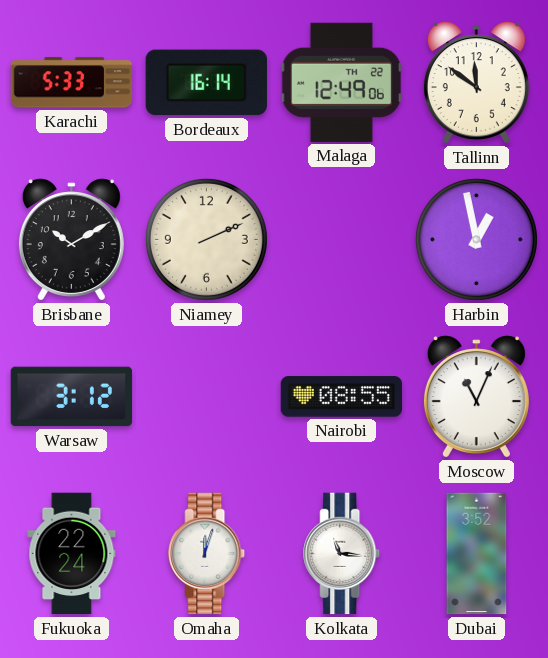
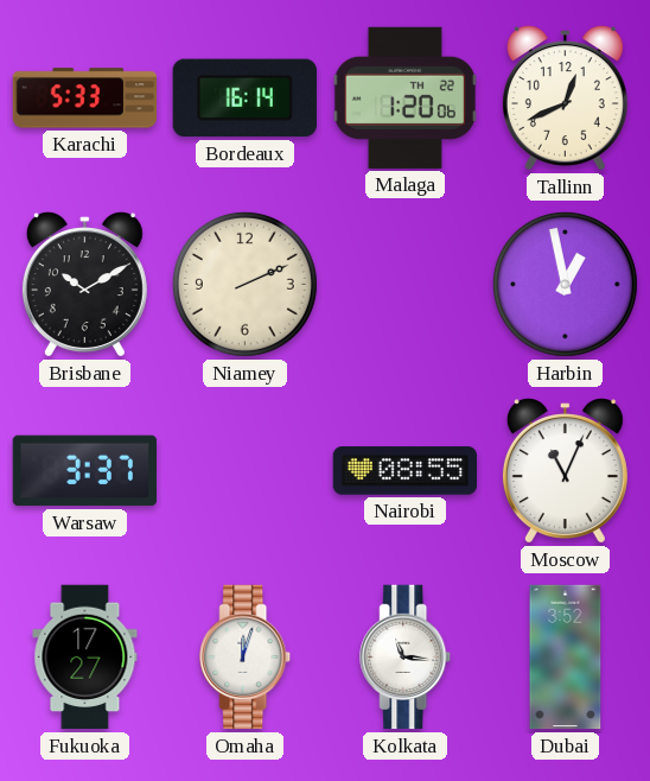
Malaga: 12:49 -> 1:20
Tallinn: 11:51 -> 12:41
Warsaw: 3:12 -> 3:37
Fukuoka: 22:24 -> 17:27
